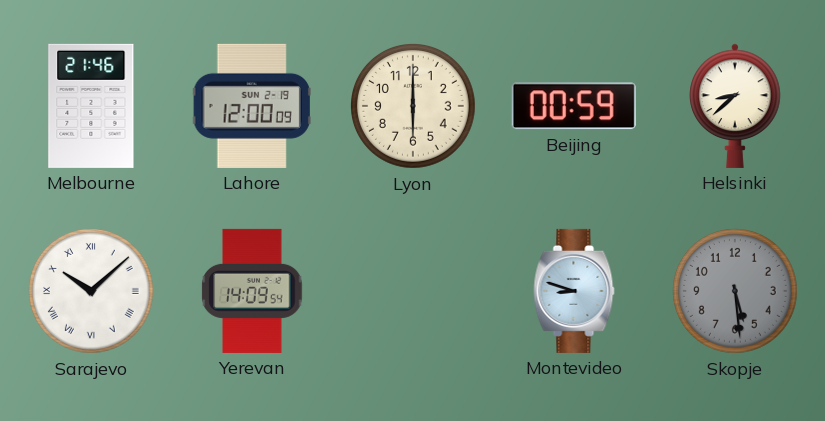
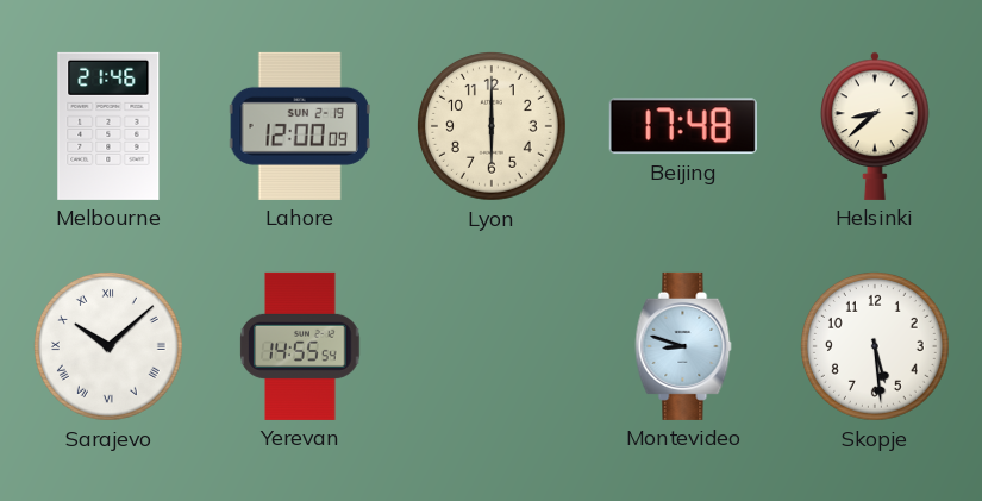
Beijing: 00:59 -> 17:48
Yerevan: 14:09 -> 14:55
Skopje dial: grey -> white
